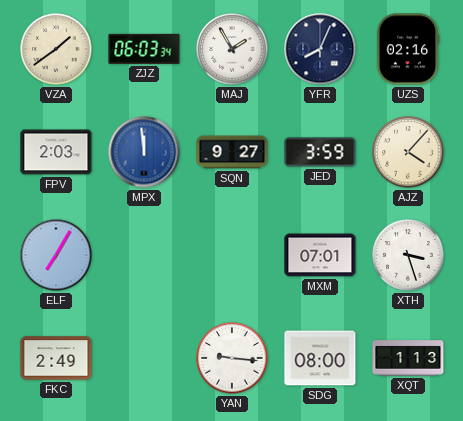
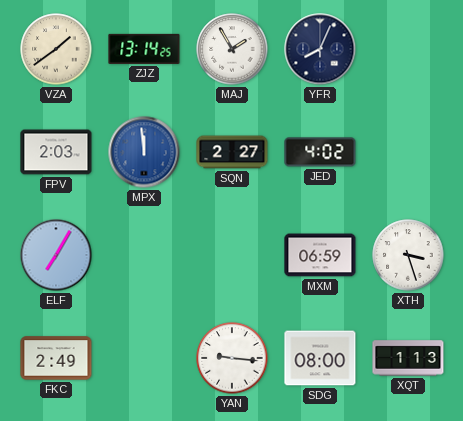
ZJZ: 06:03 -> 13:14
UZS: 02:16 -> none
SQN: 9:27 -> 2:27
JED: 3:59 -> 4:02
AJZ: 4:07 -> none
MXM: 07:01 -> 06:59
